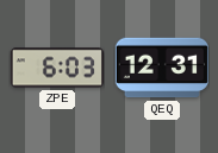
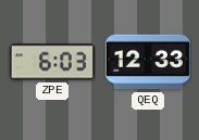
QEQ: 12:31 -> 12:33
